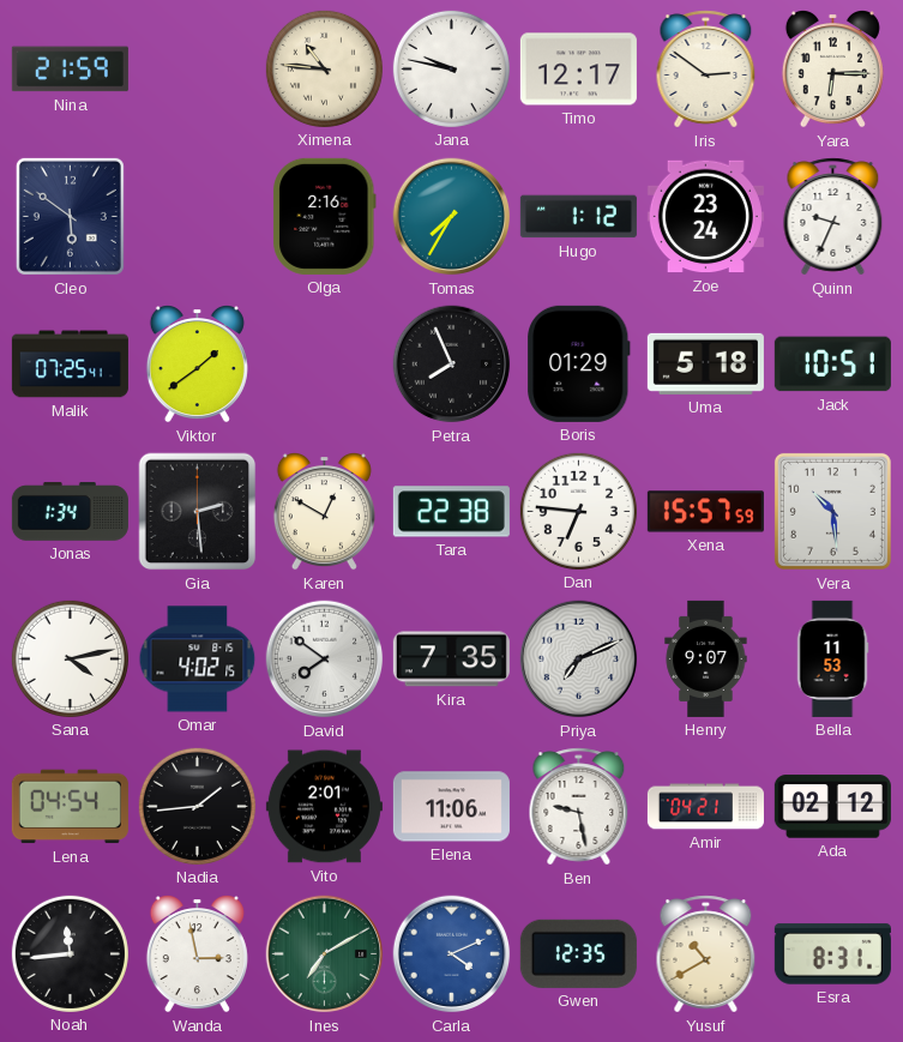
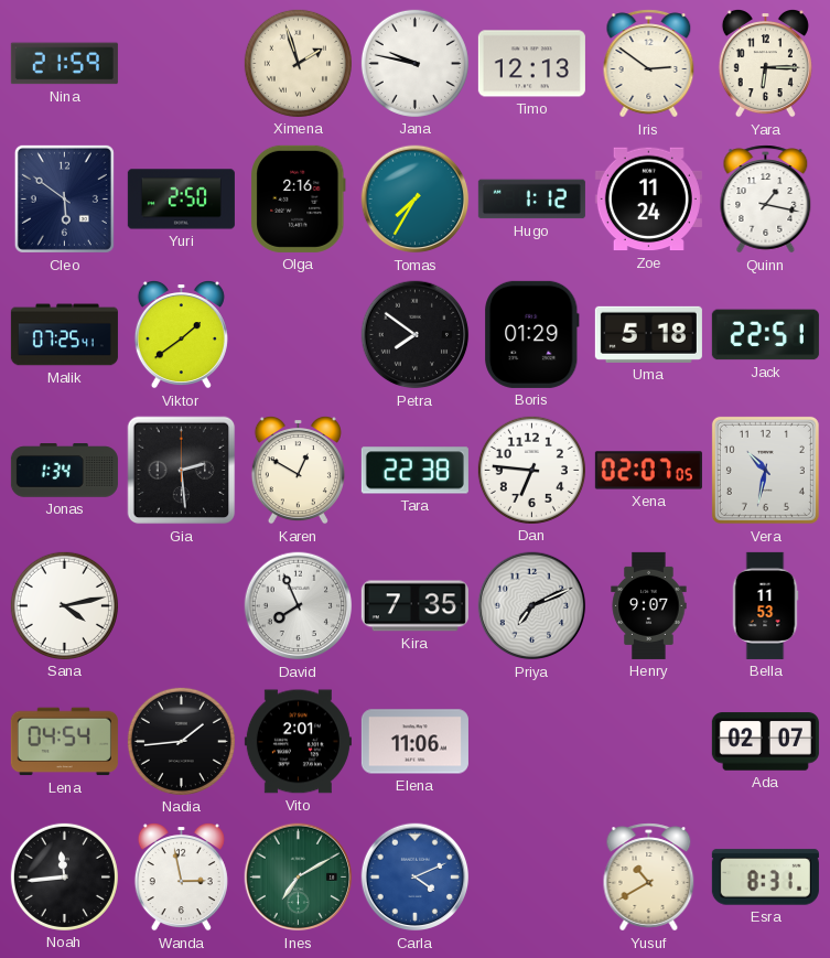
Ximena: 10:46 -> 1:57
Timo: 12:17 -> 12:13
Yuri: none -> 2:50
Zoe: 23:24 -> 11:24
Quinn: 9:34 -> 1:17
Petra: 7:56 -> 7:51
Jack: 10:51 -> 22:51
Xena: 15:57 -> 02:07
Vera: 10:29 -> 10:32
Omar: 4:02 -> none
David: 7:51 -> 7:56
Ben: 9:28 -> none
Amir: 04:21 -> none
Ada: 02:12 -> 02:07
Gwen: 12:35 -> none
